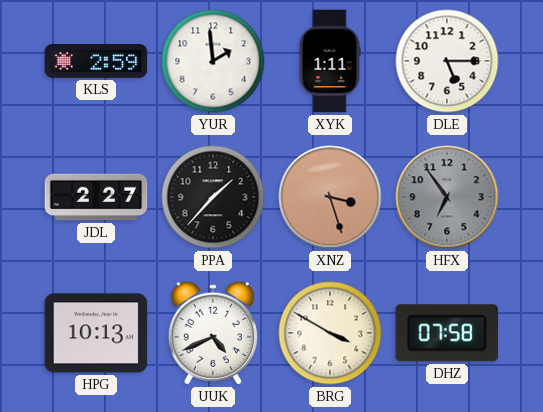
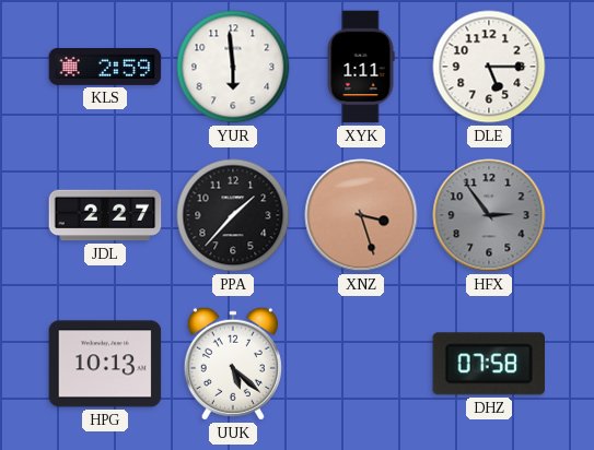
YUR: 1:59 -> 5:59
HFX: 6:54 -> 2:54
UUK: 4:41 -> 5:22
BRG: 3:50 -> none
